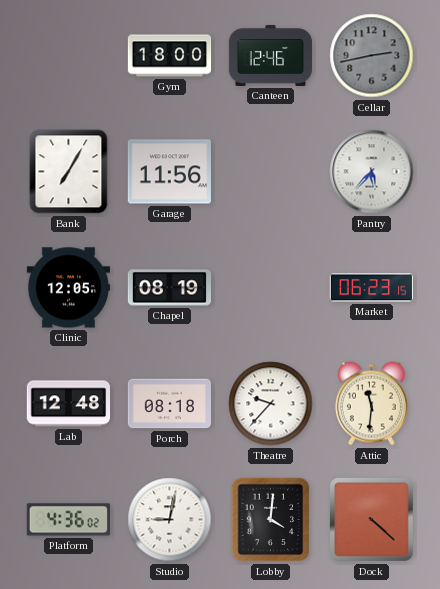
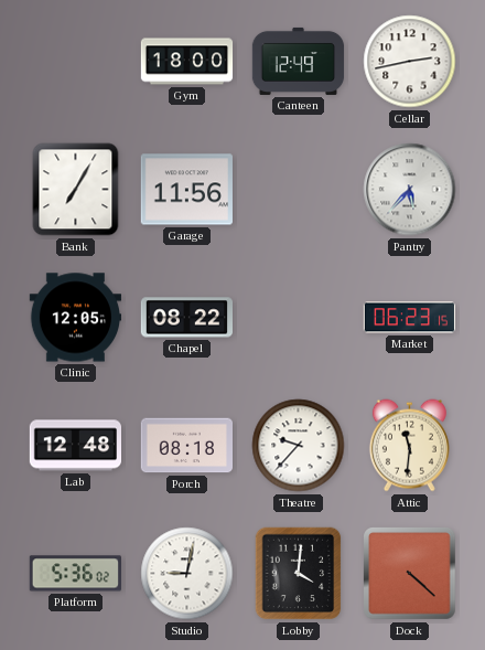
Canteen: 12:46 -> 12:49
Cellar dial: grey -> white
Chapel: 08:19 -> 08:22
Platform: 4:36 -> 5:36
